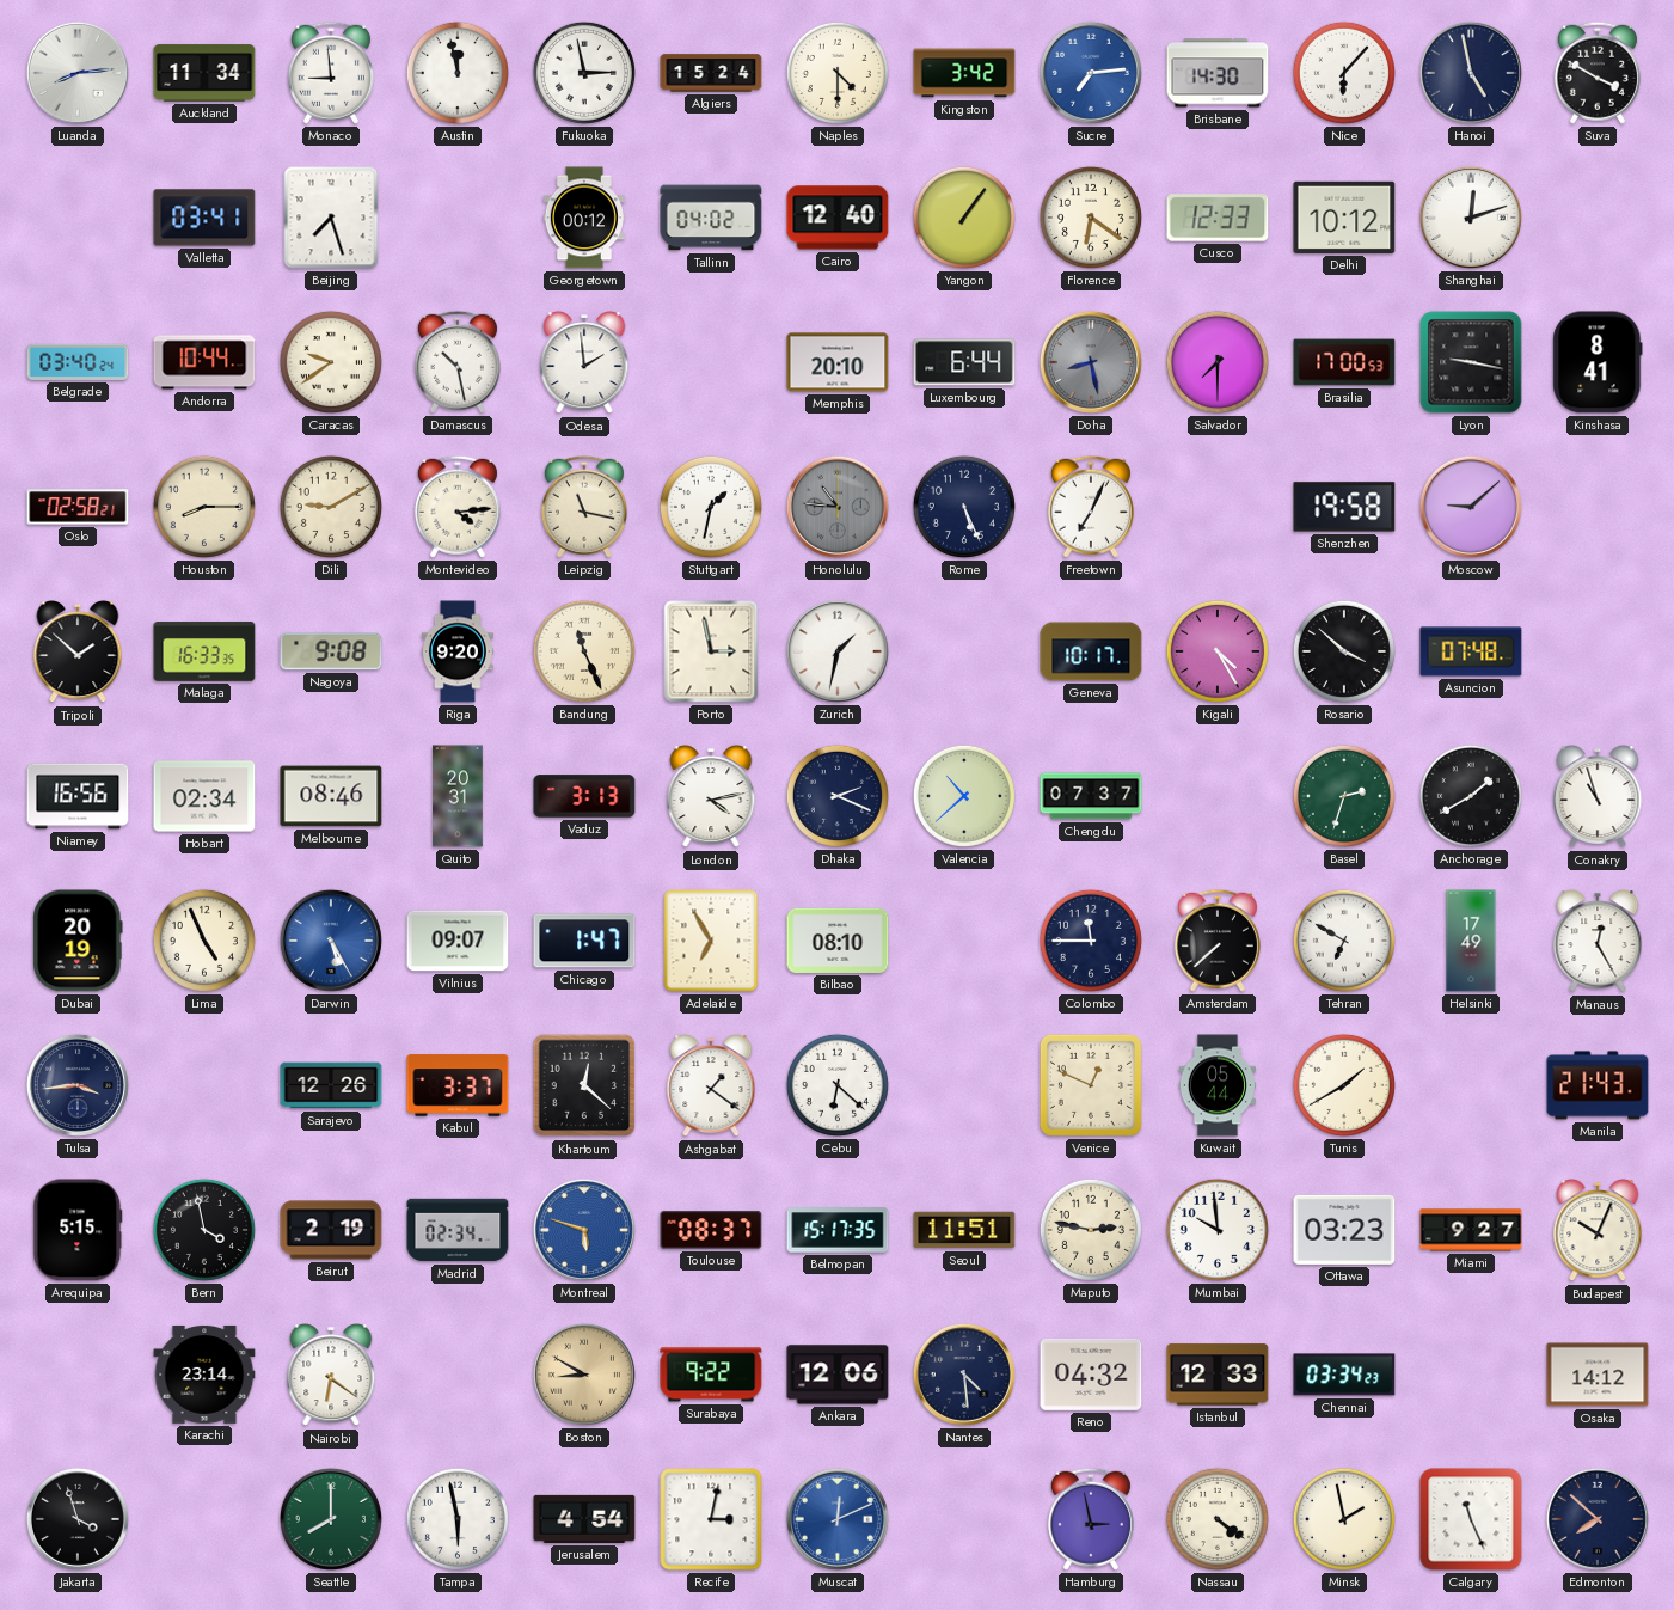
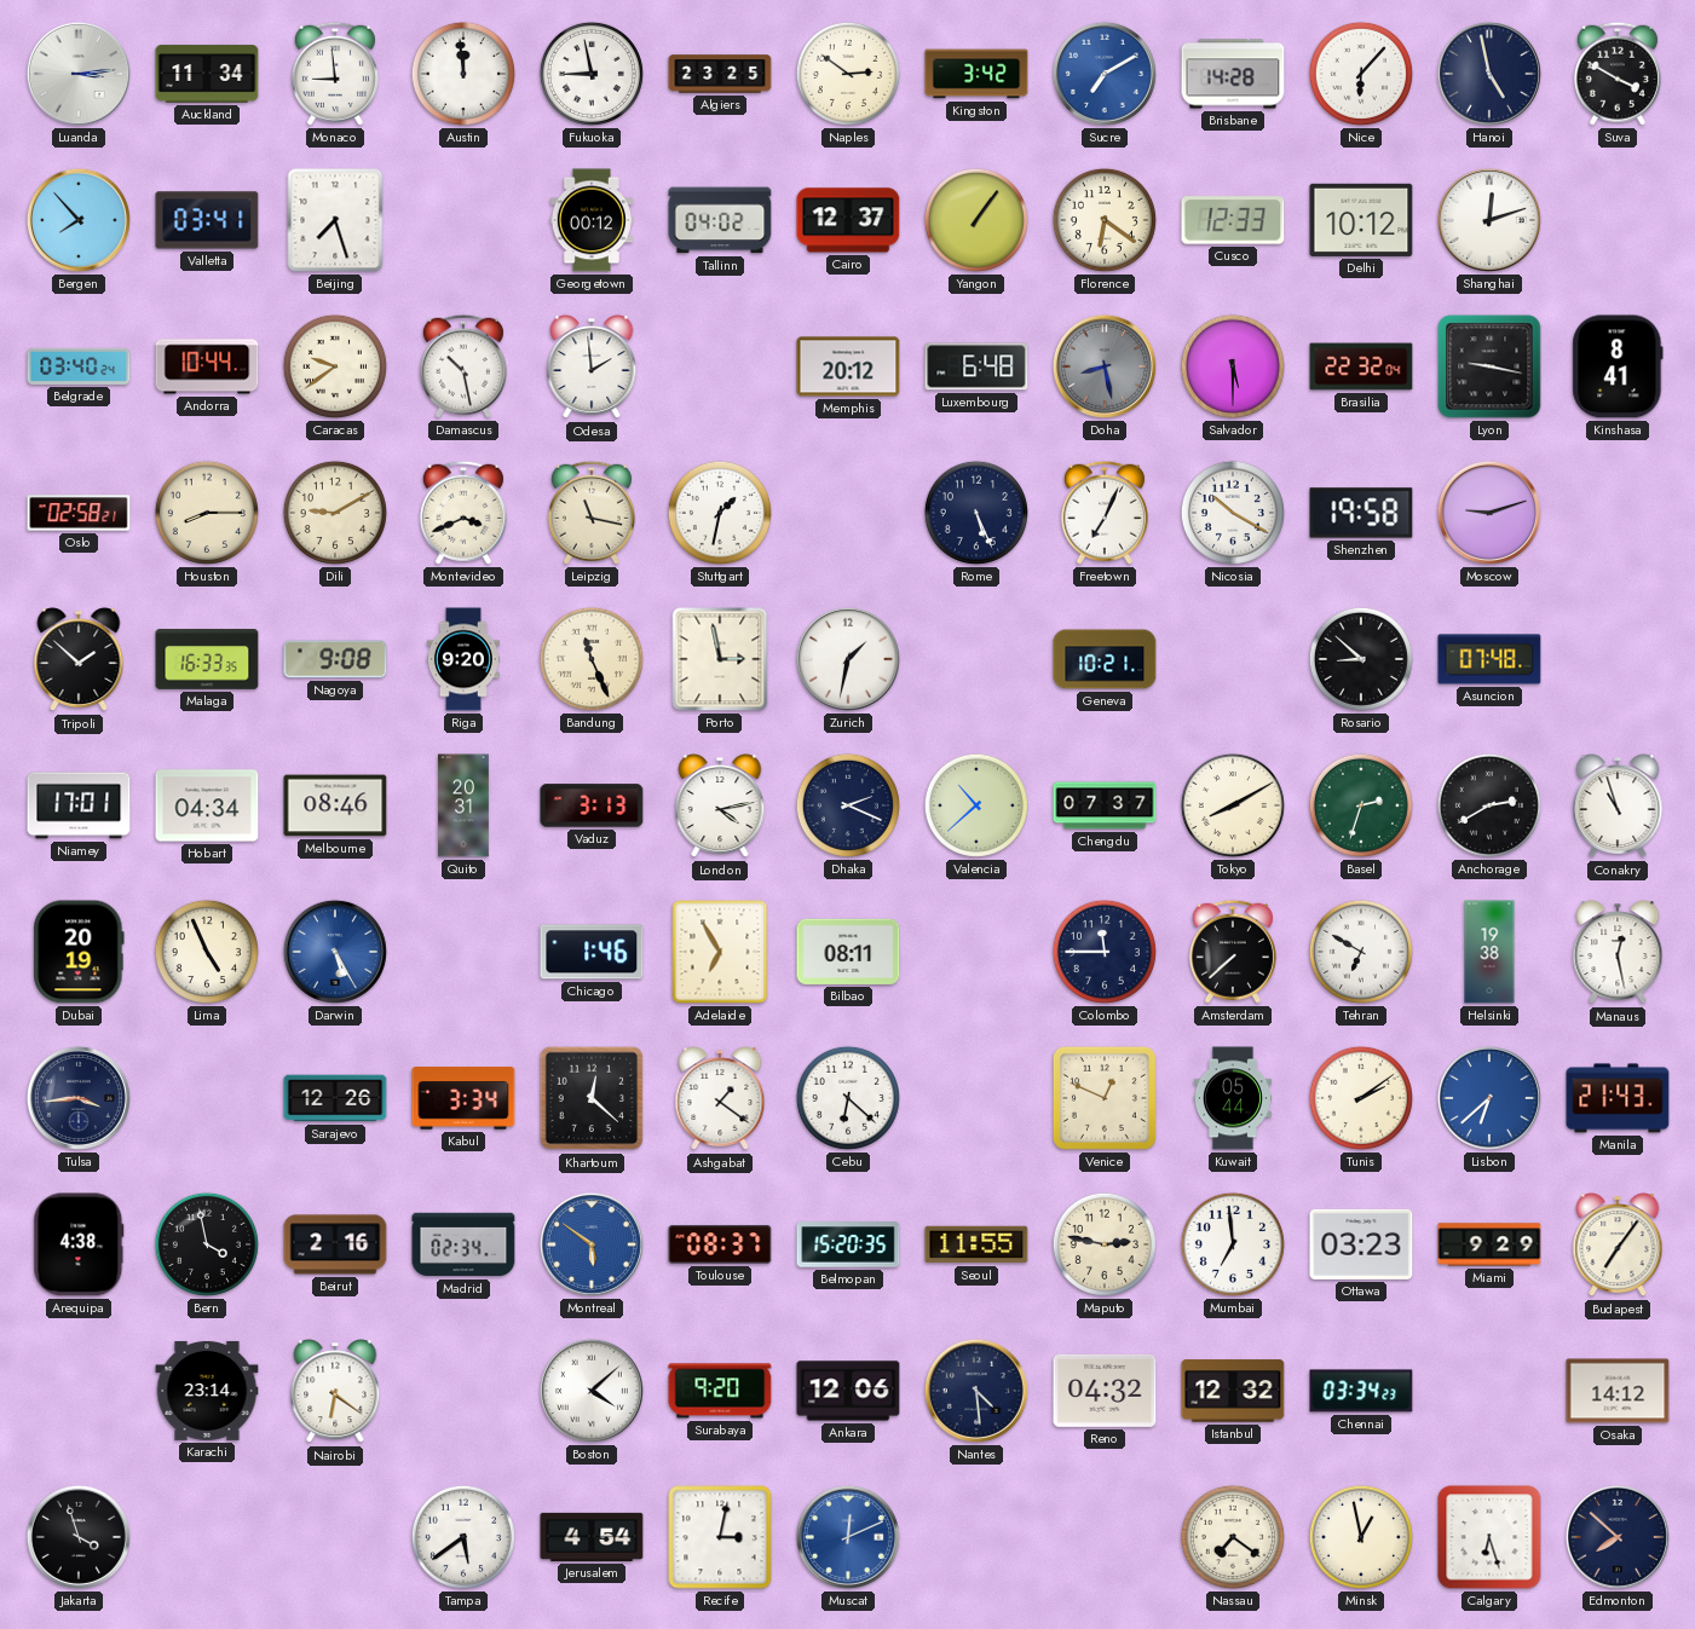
Luanda: 8:14 -> 3:14
Austin: 11:58 -> 11:59
Fukuoka: 2:58 -> 8:58
Algiers: 15:24 -> 23:25
Naples: 4:30 -> 2:51
Sucre: 7:14 -> 7:10
Brisbane: 14:30 -> 14:28
Bergen: none -> 7:53
Cairo: 12:40 -> 12:37
Memphis: 20:10 -> 20:12
Luxembourg: 6:44 -> 6:48
Salvador: 7:30 -> 5:30
Brasilia: 17:00 -> 22:32
Montevideo: 4:14 -> 3:41
Honolulu: 10:46 -> none
Nicosia: none -> 10:20
Moscow: 9:08 -> 9:12
Geneva: 10:17 -> 10:21
Kigali: 4:25 -> none
Rosario: 3:52 -> 8:52
Niamey: 16:56 -> 17:01
Hobart: 02:34 -> 04:34
Tokyo: none -> 8:10
Anchorage: 1:40 -> 2:40
Vilnius: 09:07 -> none
Chicago: 1:47 -> 1:46
Bilbao: 08:10 -> 08:11
Helsinki: 17:49 -> 19:38
Manaus: 12:25 -> 12:28
Kabul: 3:37 -> 3:34
Tunis: 1:40 -> 2:09
Lisbon: none -> 6:38
Arequipa: 5:15 -> 4:38
Beirut: 2:19 -> 2:16
Montreal: 5:48 -> 5:51
Belmopan: 15:17 -> 15:20
Seoul: 11:51 -> 11:55
Mumbai: 9:59 -> 6:59
Miami: 9:27 -> 9:29
Budapest: 10:04 -> 7:06
Boston: 8:50 -> 4:08
Boston dial: champagne -> white
Surabaya: 9:22 -> 9:20
Istanbul: 12:33 -> 12:32
Seattle: 8:00 -> none
Tampa: 5:58 -> 5:39
Hamburg: 2:58 -> none
Nassau: 4:21 -> 7:21
Minsk: 1:58 -> 12:58
Calgary: 11:26 -> 6:27
